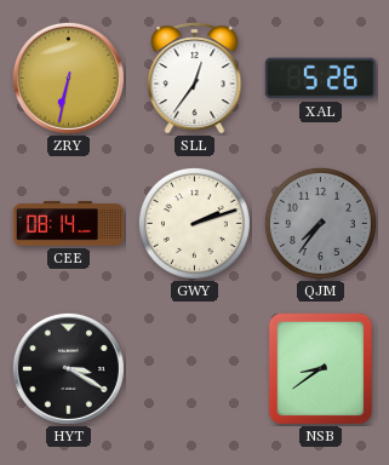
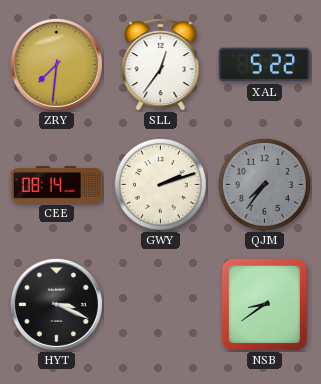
ZRY: 6:32 -> 7:31
XAL: 5:26 -> 5:22
HYT: 3:20 -> 3:19
